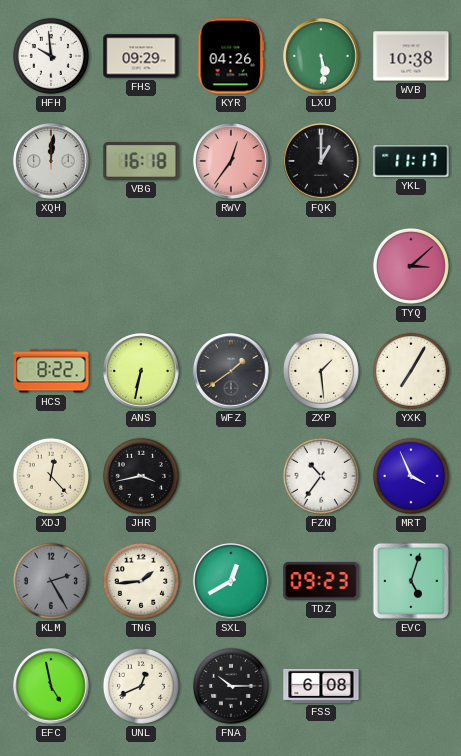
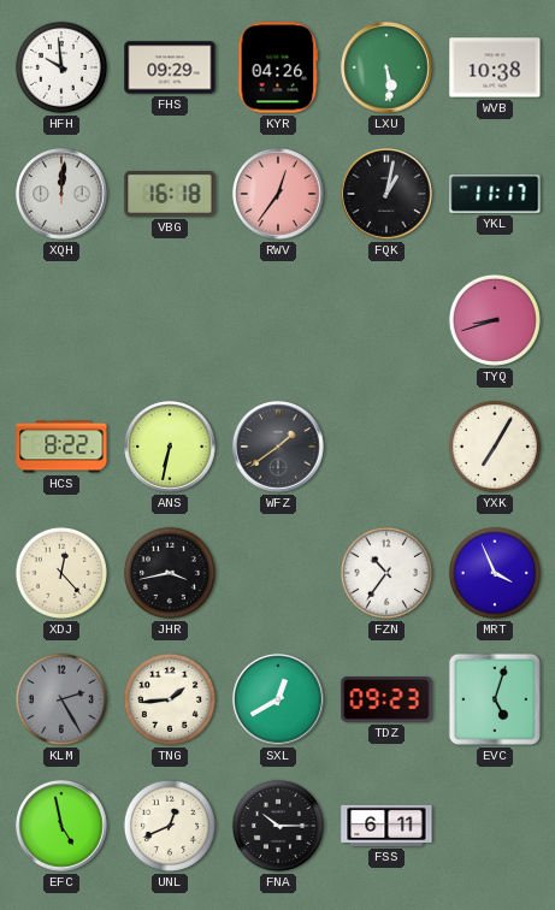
FQK: 1:00 -> 1:02
TYQ: 3:08 -> 8:42
ZXP: 1:29 -> none
FSS: 6:08 -> 6:11
